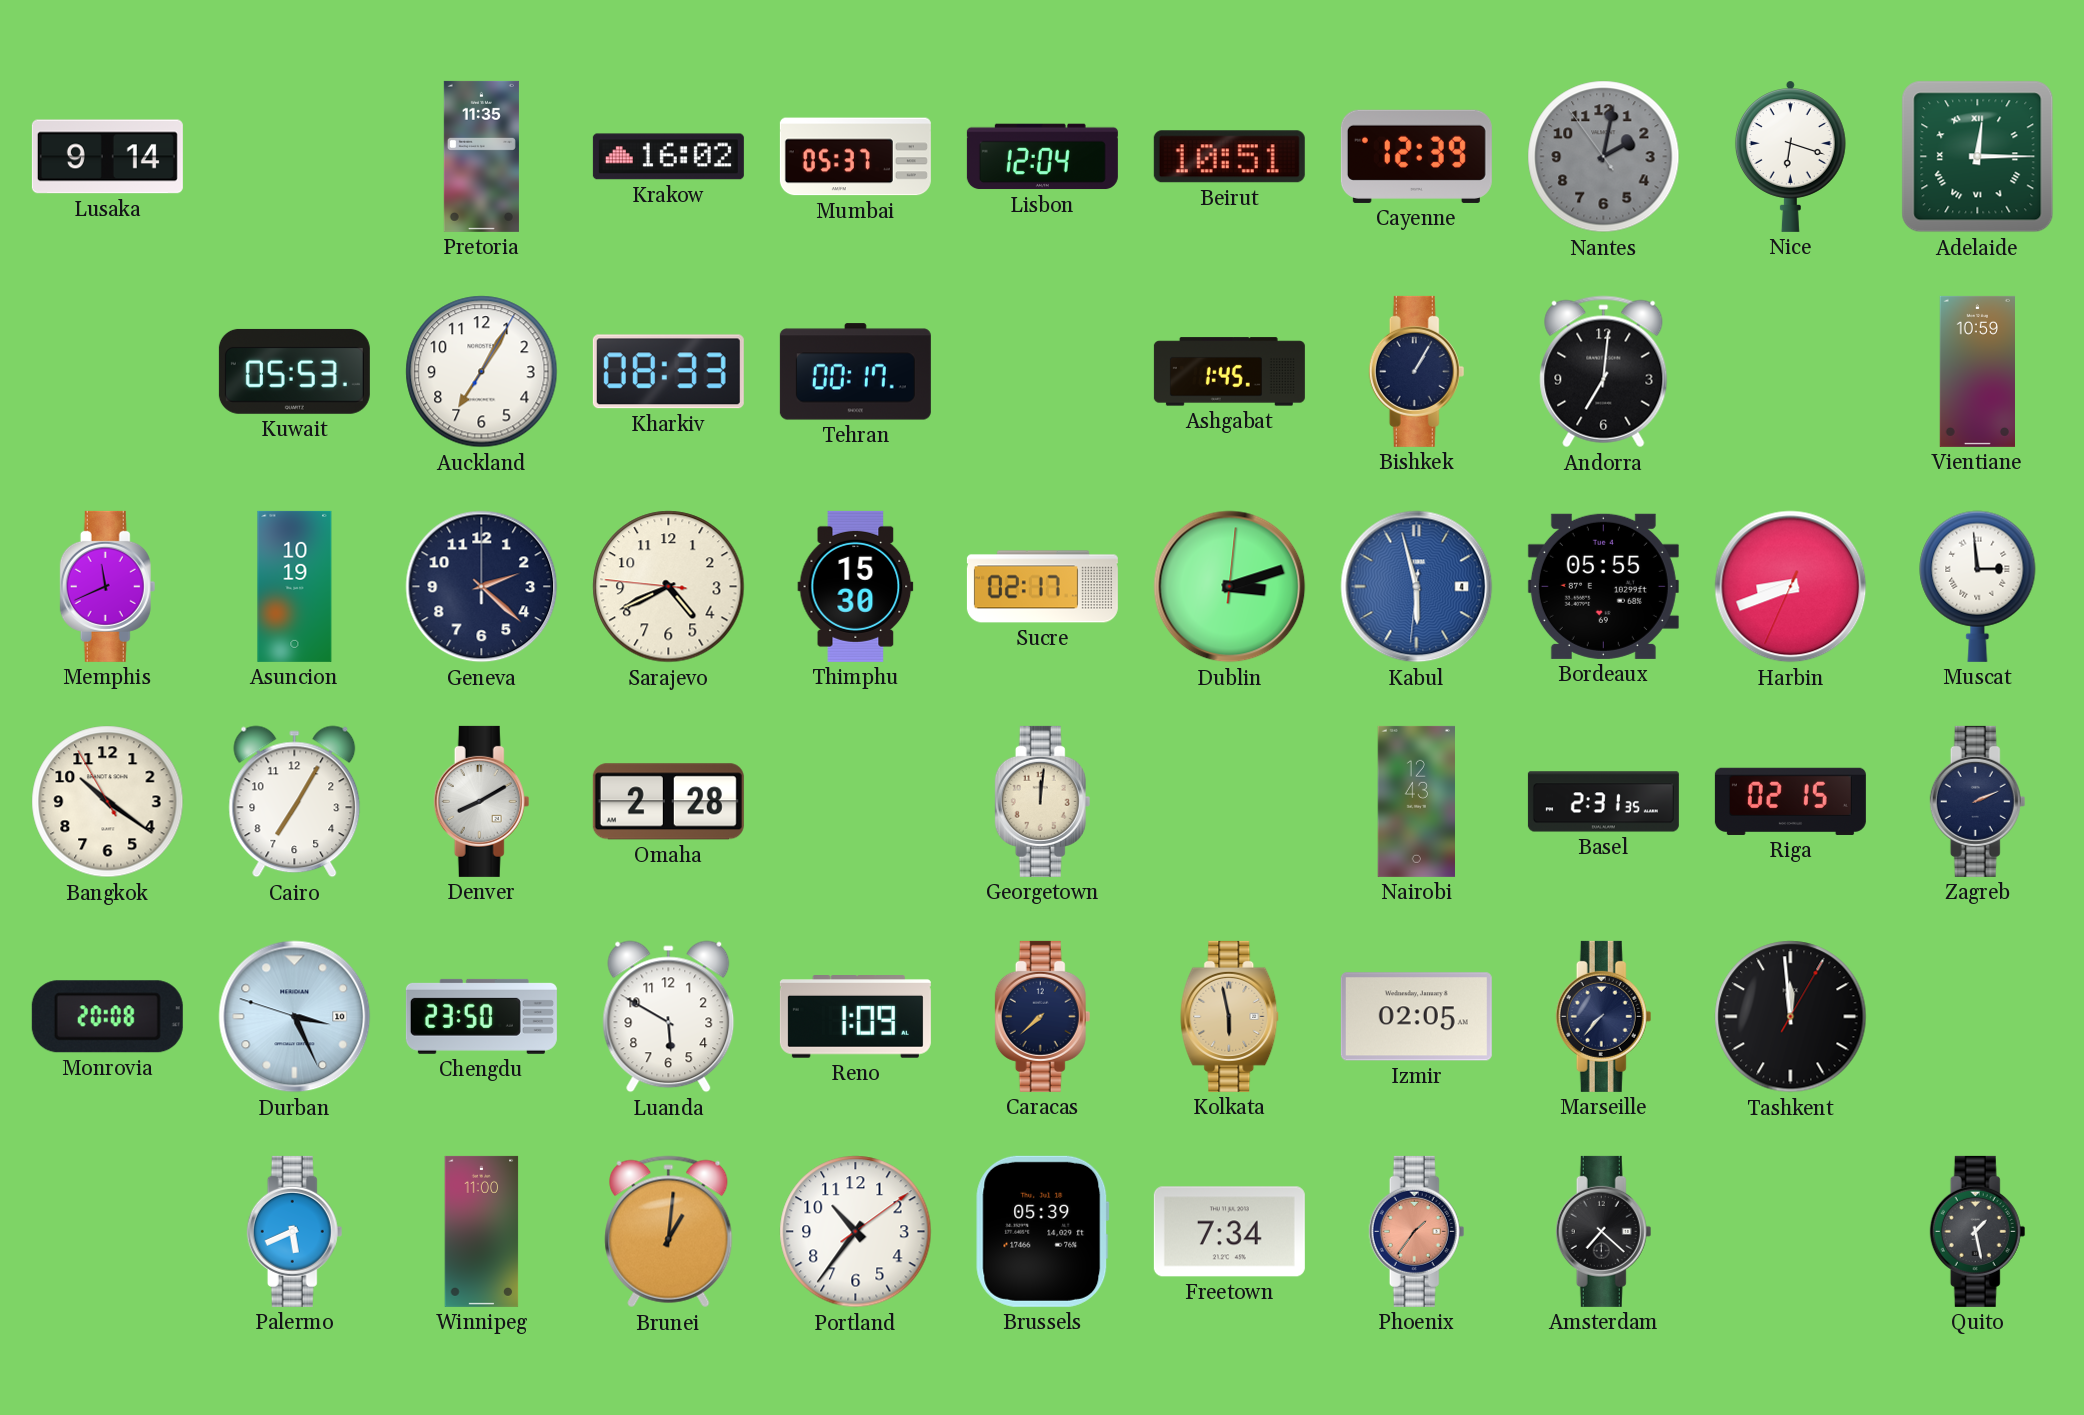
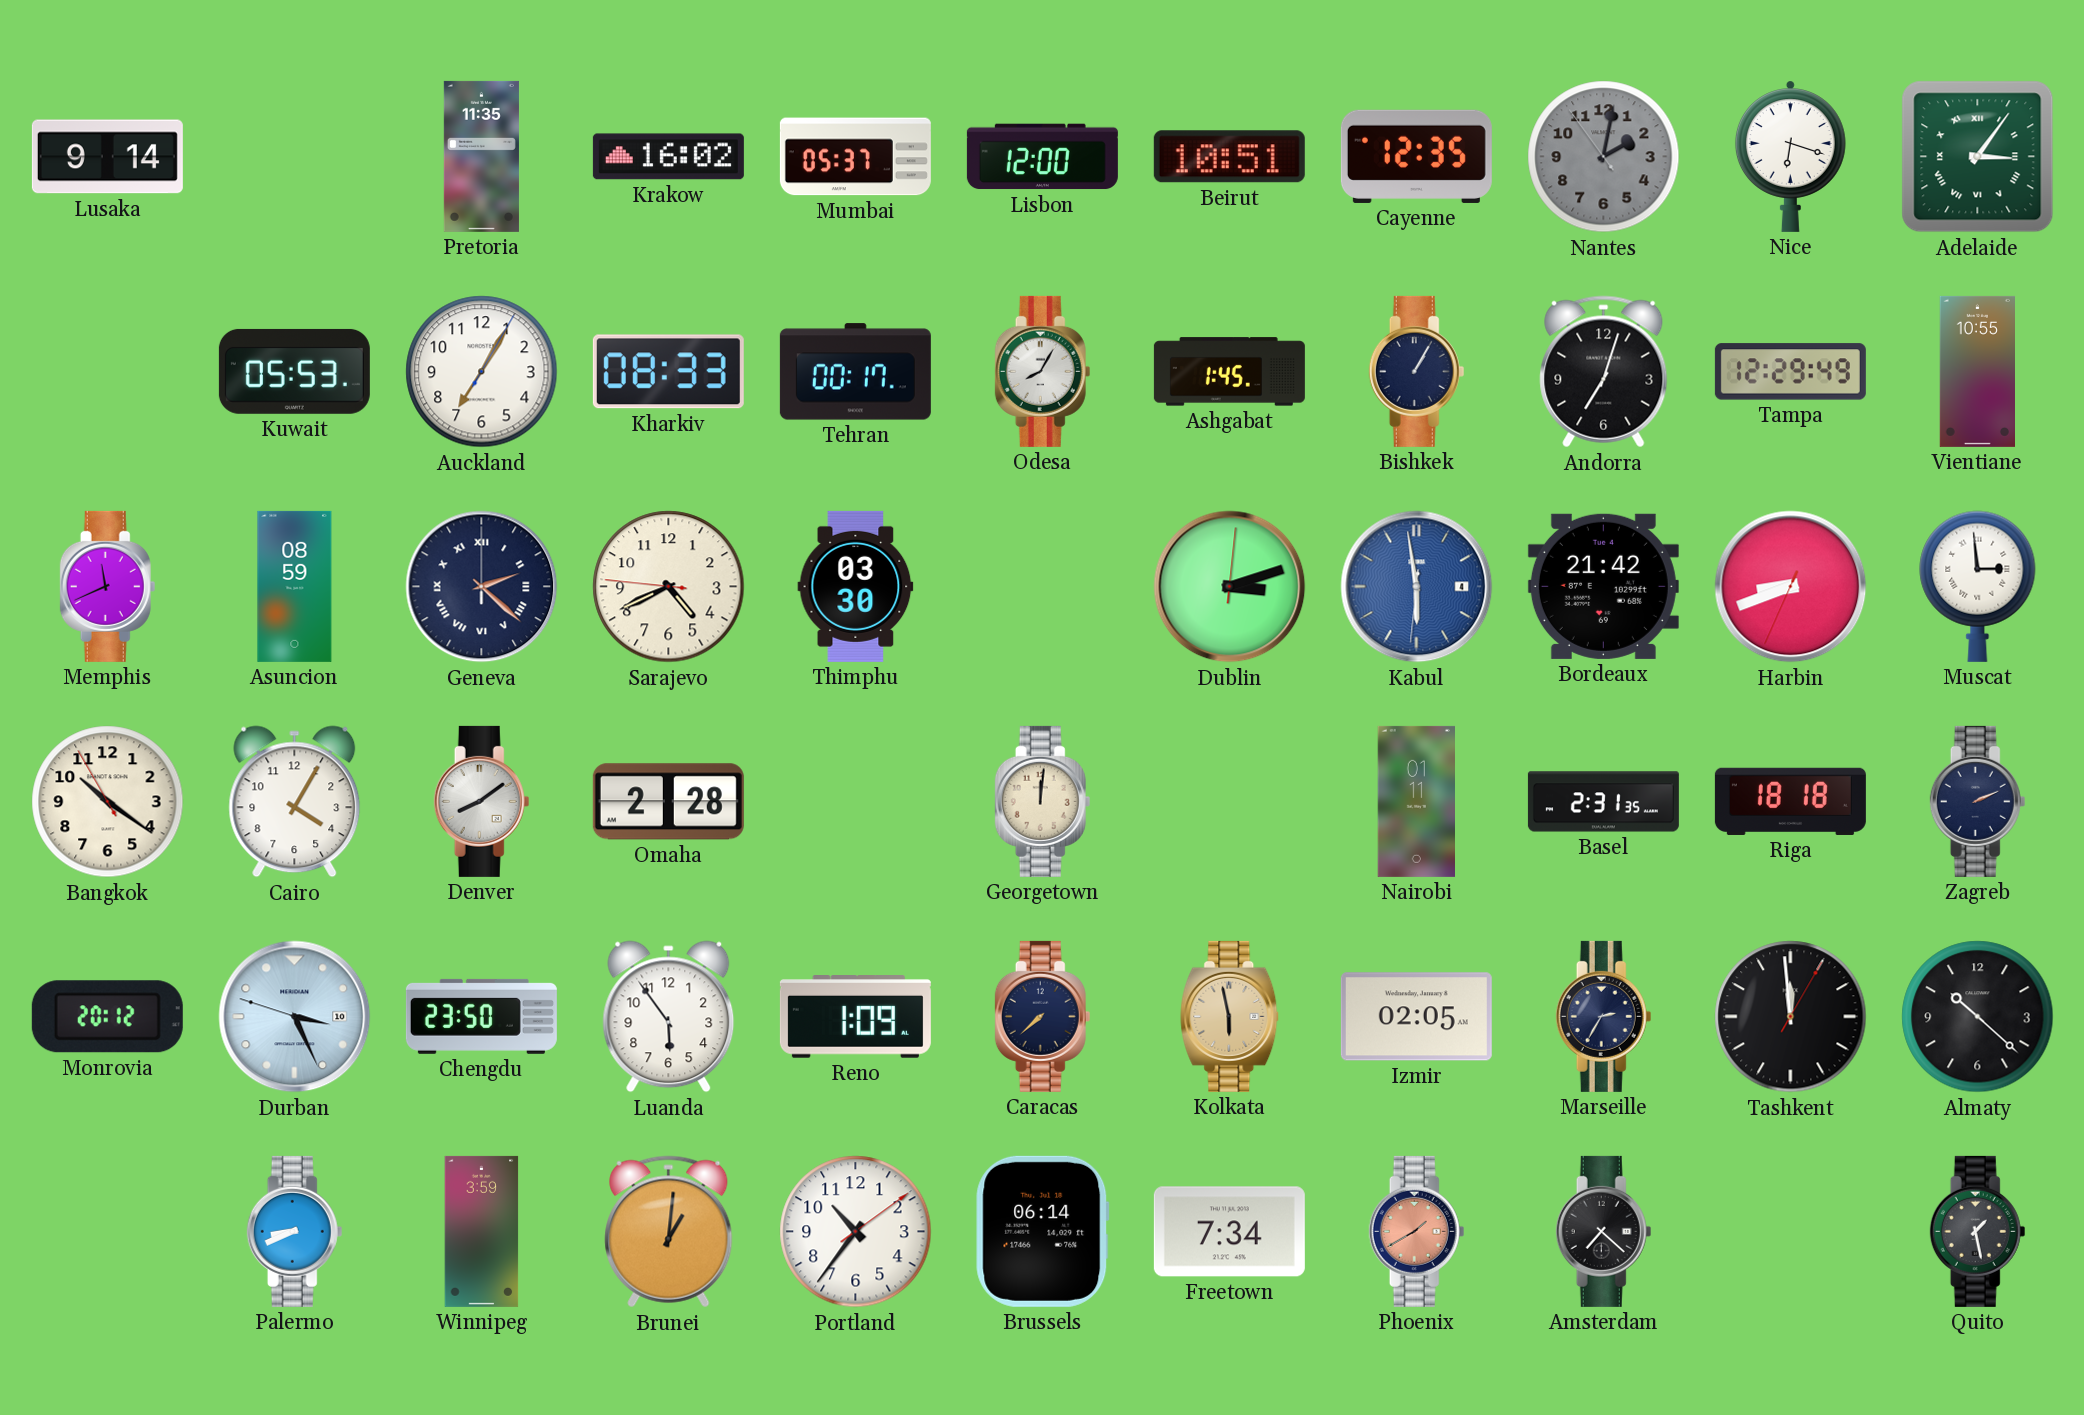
Lisbon: 12:04 -> 12:00
Cayenne: 12:39 -> 12:35
Adelaide: 12:15 -> 3:06
Odesa: none -> 8:05
Andorra: 7:01 -> 7:03
Tampa: none -> 12:29
Vientiane: 10:59 -> 10:55
Asuncion: 10:19 -> 08:59
Geneva numerals: Arabic -> Roman
Thimphu: 15:30 -> 03:30
Sucre: 02:17 -> none
Kabul: 5:57 -> 5:58
Bordeaux: 05:55 -> 21:42
Cairo: 7:05 -> 4:05
Denver: 8:10 -> 8:09
Nairobi: 12:43 -> 01:11
Riga: 02:15 -> 18:18
Monrovia: 20:08 -> 20:12
Luanda: 5:50 -> 5:54
Marseille: 7:37 -> 2:35
Almaty: none -> 10:22
Palermo: 5:41 -> 8:41
Winnipeg: 11:00 -> 3:59
Brussels: 05:39 -> 06:14
Phoenix: 1:36 -> 1:40
